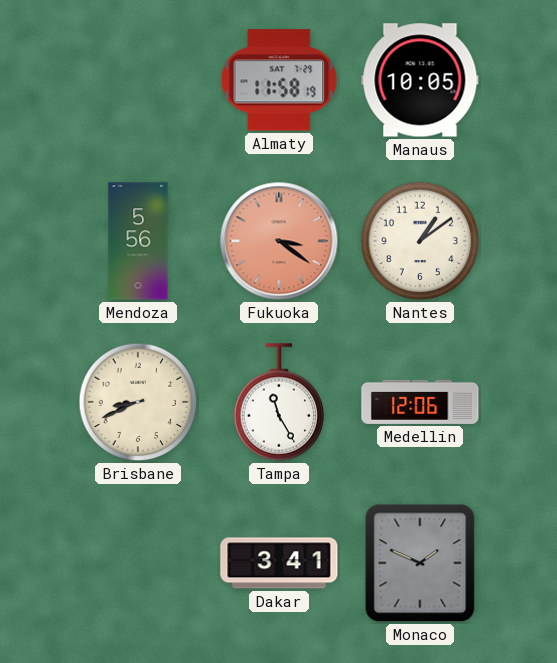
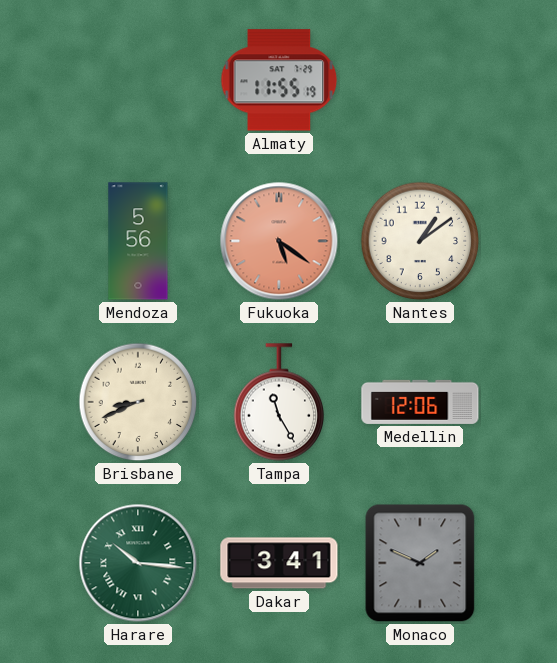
Almaty: 11:58 -> 11:55
Manaus: 10:05 -> none
Fukuoka: 3:21 -> 5:21
Harare: none -> 10:16
